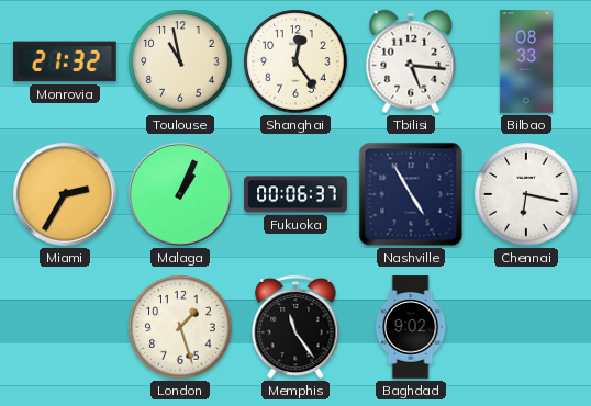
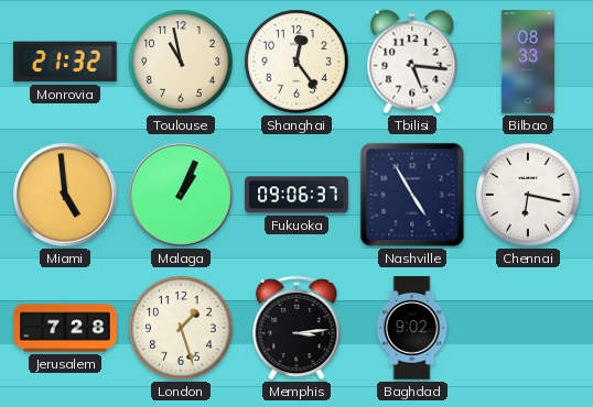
Miami: 2:35 -> 4:59
Fukuoka: 00:06 -> 09:06
Jerusalem: none -> 7:28
Memphis: 11:24 -> 3:14
